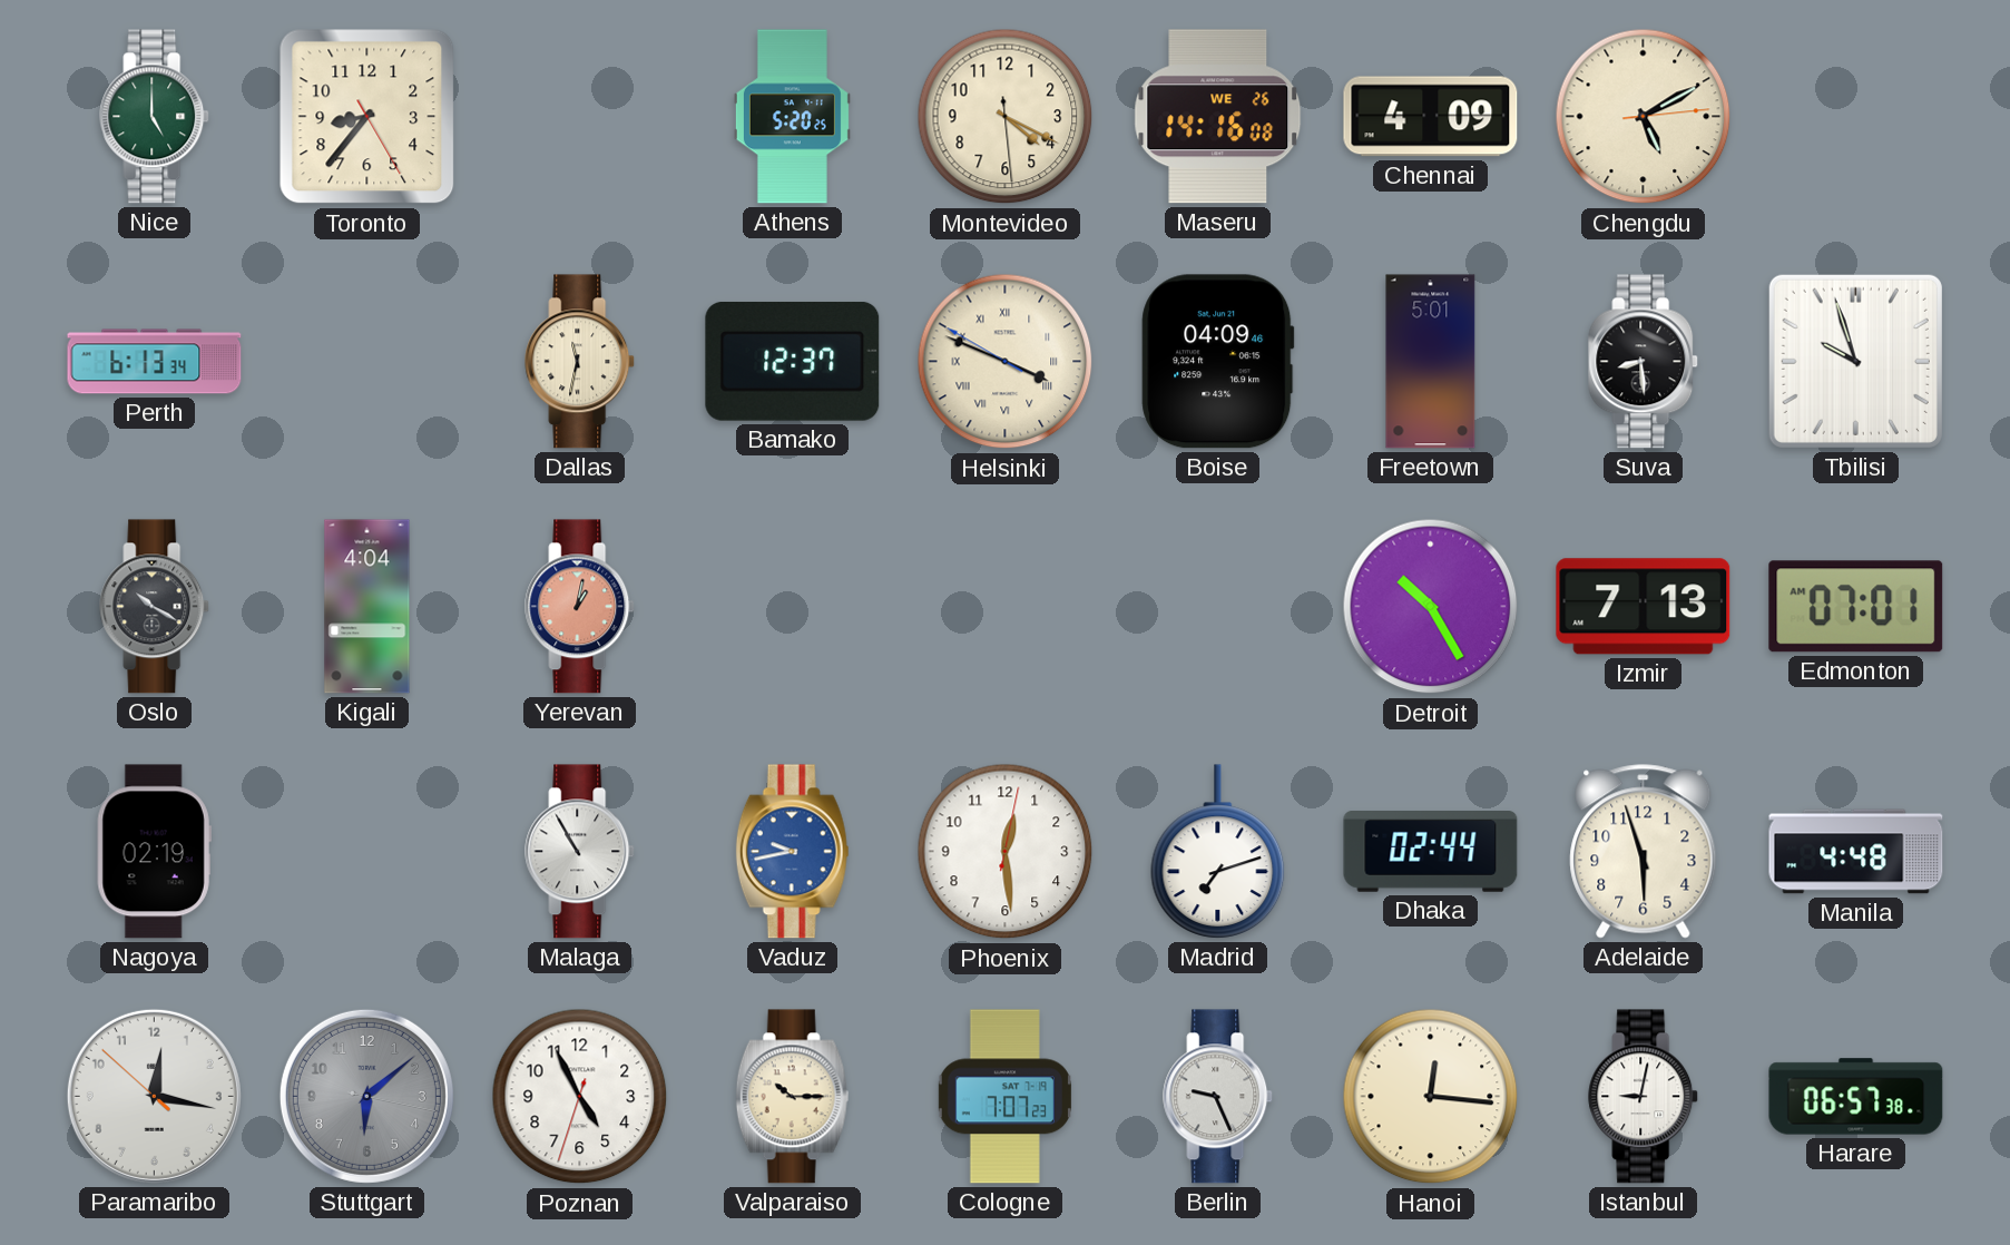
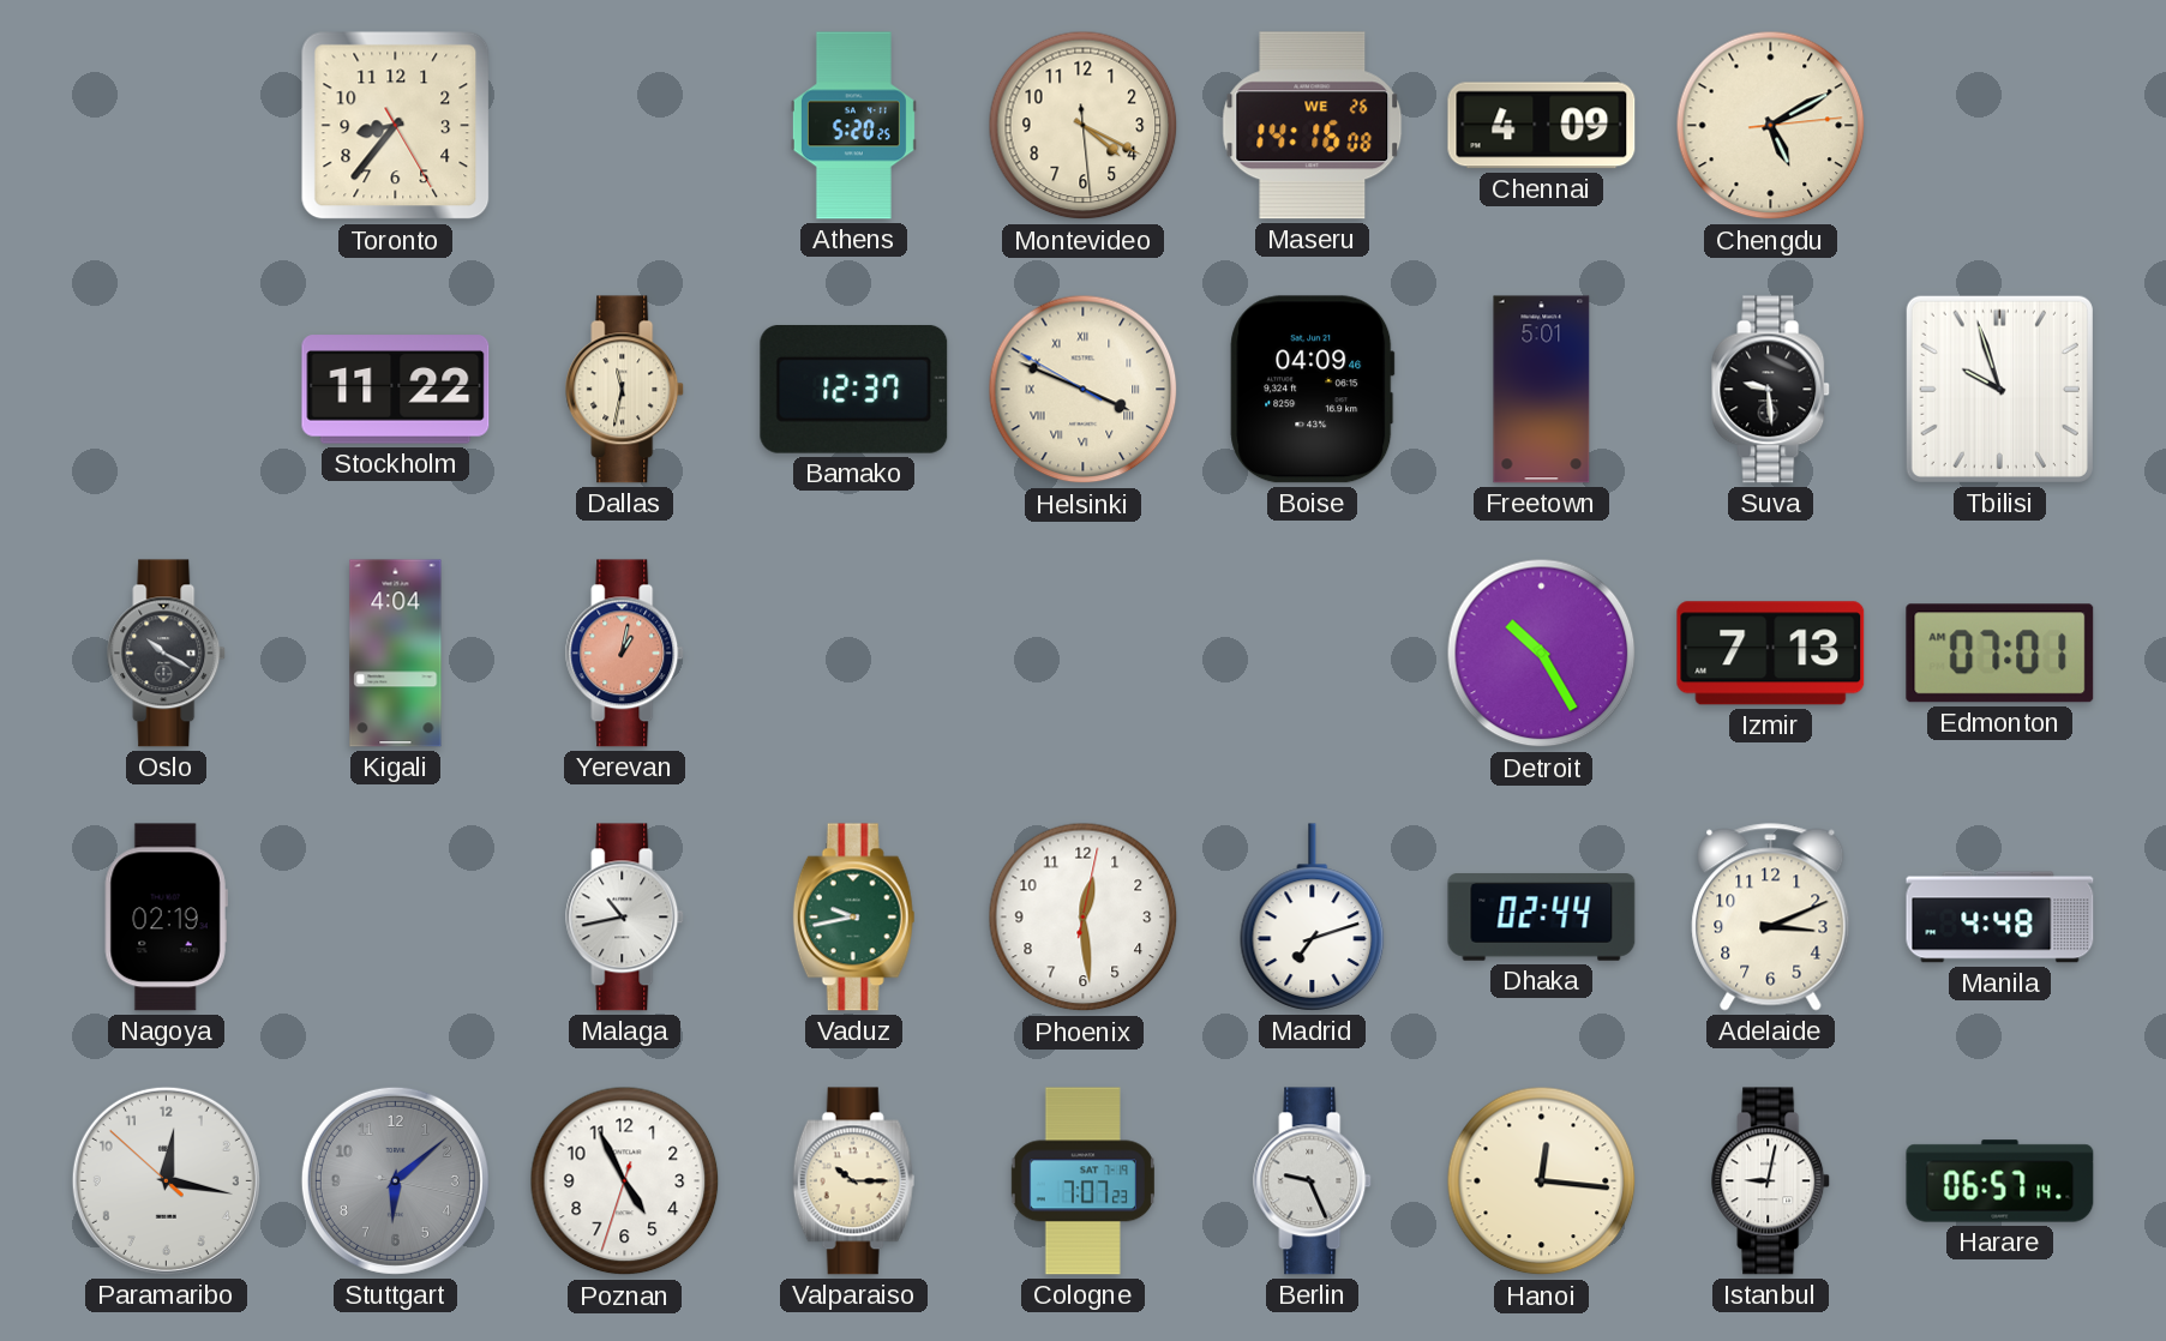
Nice: 5:00 -> none
Perth: 6:13 -> none
Stockholm: none -> 11:22
Suva: 8:29 -> 9:29
Malaga: 10:55 -> 10:43
Vaduz dial: blue -> green
Adelaide: 5:57 -> 3:11
Harare: 06:57:38 -> 06:57:14
